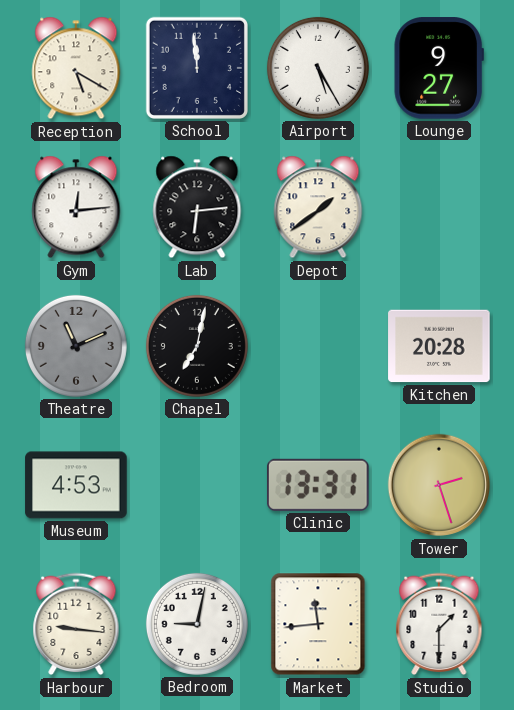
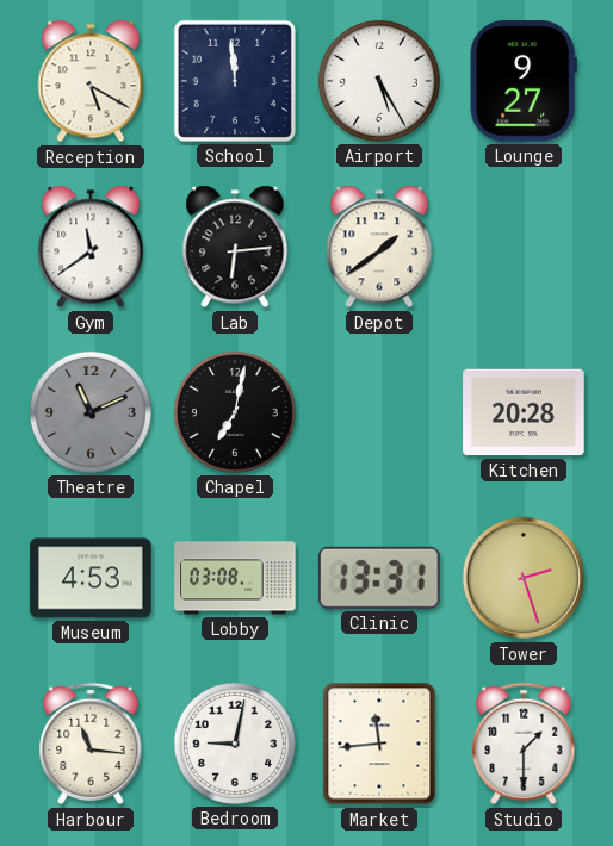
Gym: 12:14 -> 11:39
Lobby: none -> 03:08
Harbour: 9:16 -> 11:16
